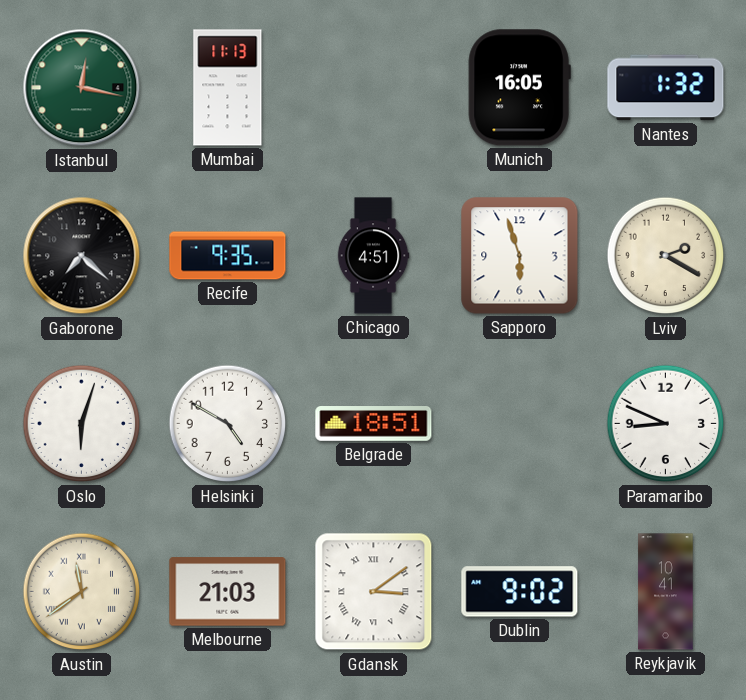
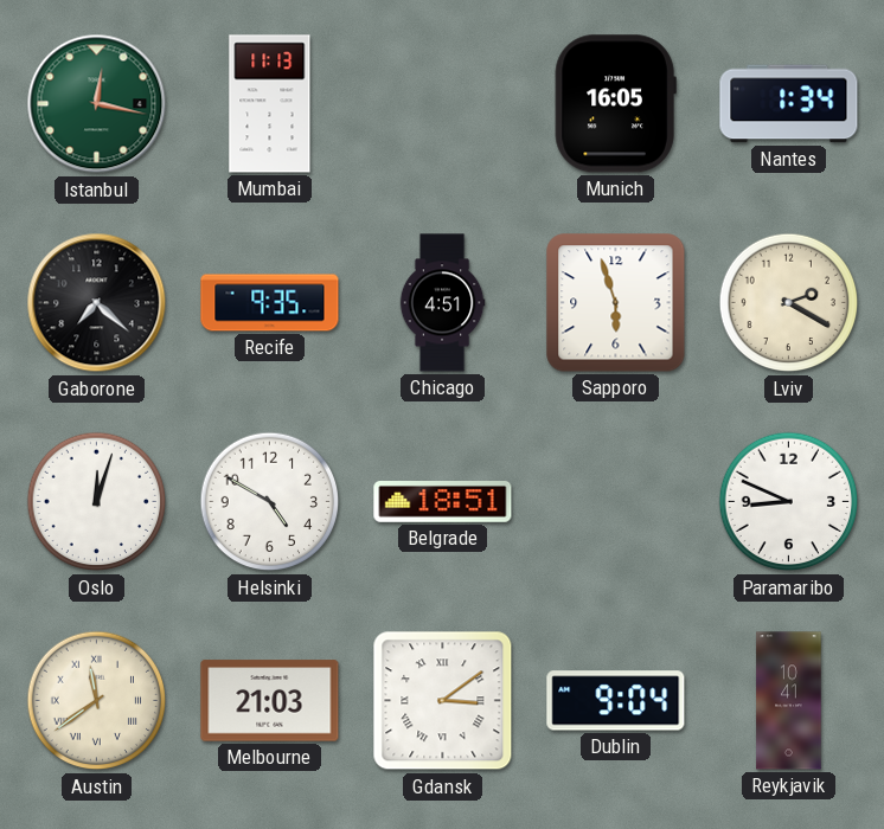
Nantes: 1:32 -> 1:34
Oslo: 6:03 -> 12:03
Dublin: 9:02 -> 9:04
